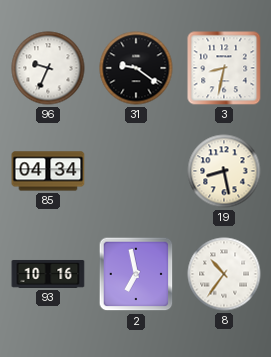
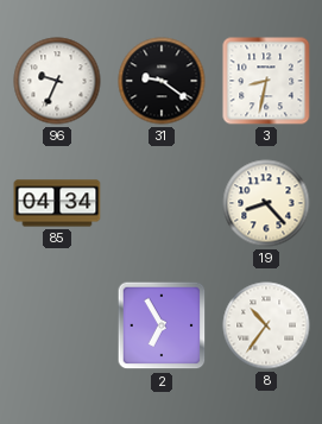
19: 8:28 -> 8:23
93: 10:16 -> none
2: 6:58 -> 6:55
